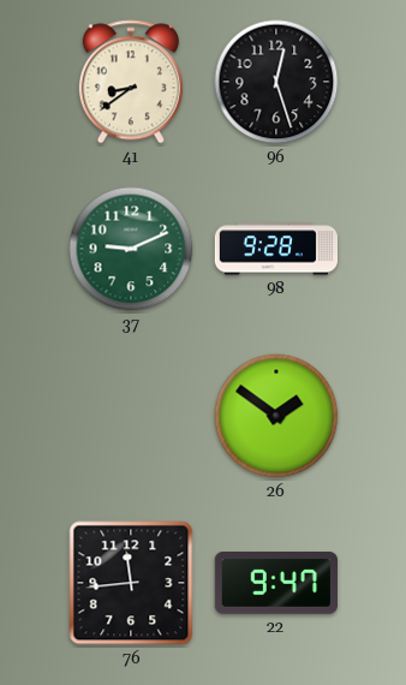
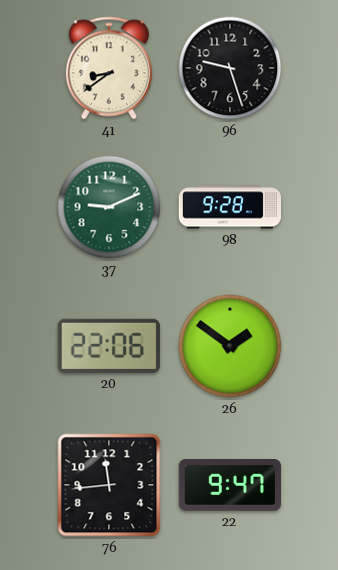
96: 12:27 -> 9:27
20: none -> 22:06
